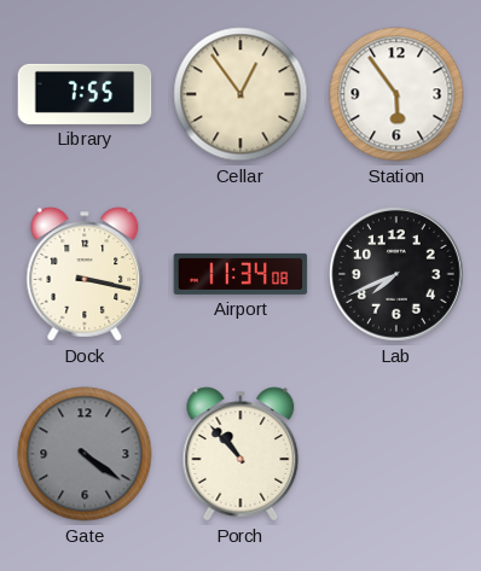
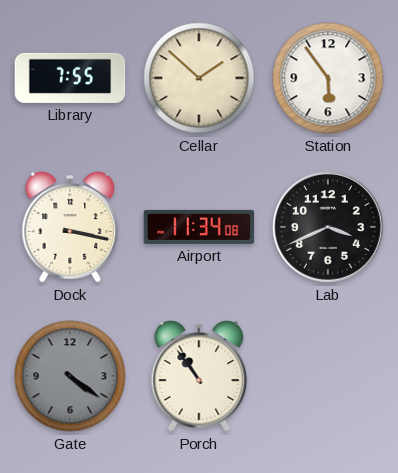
Cellar: 12:54 -> 1:52
Lab: 7:41 -> 3:41
Porch: 10:53 -> 10:54
